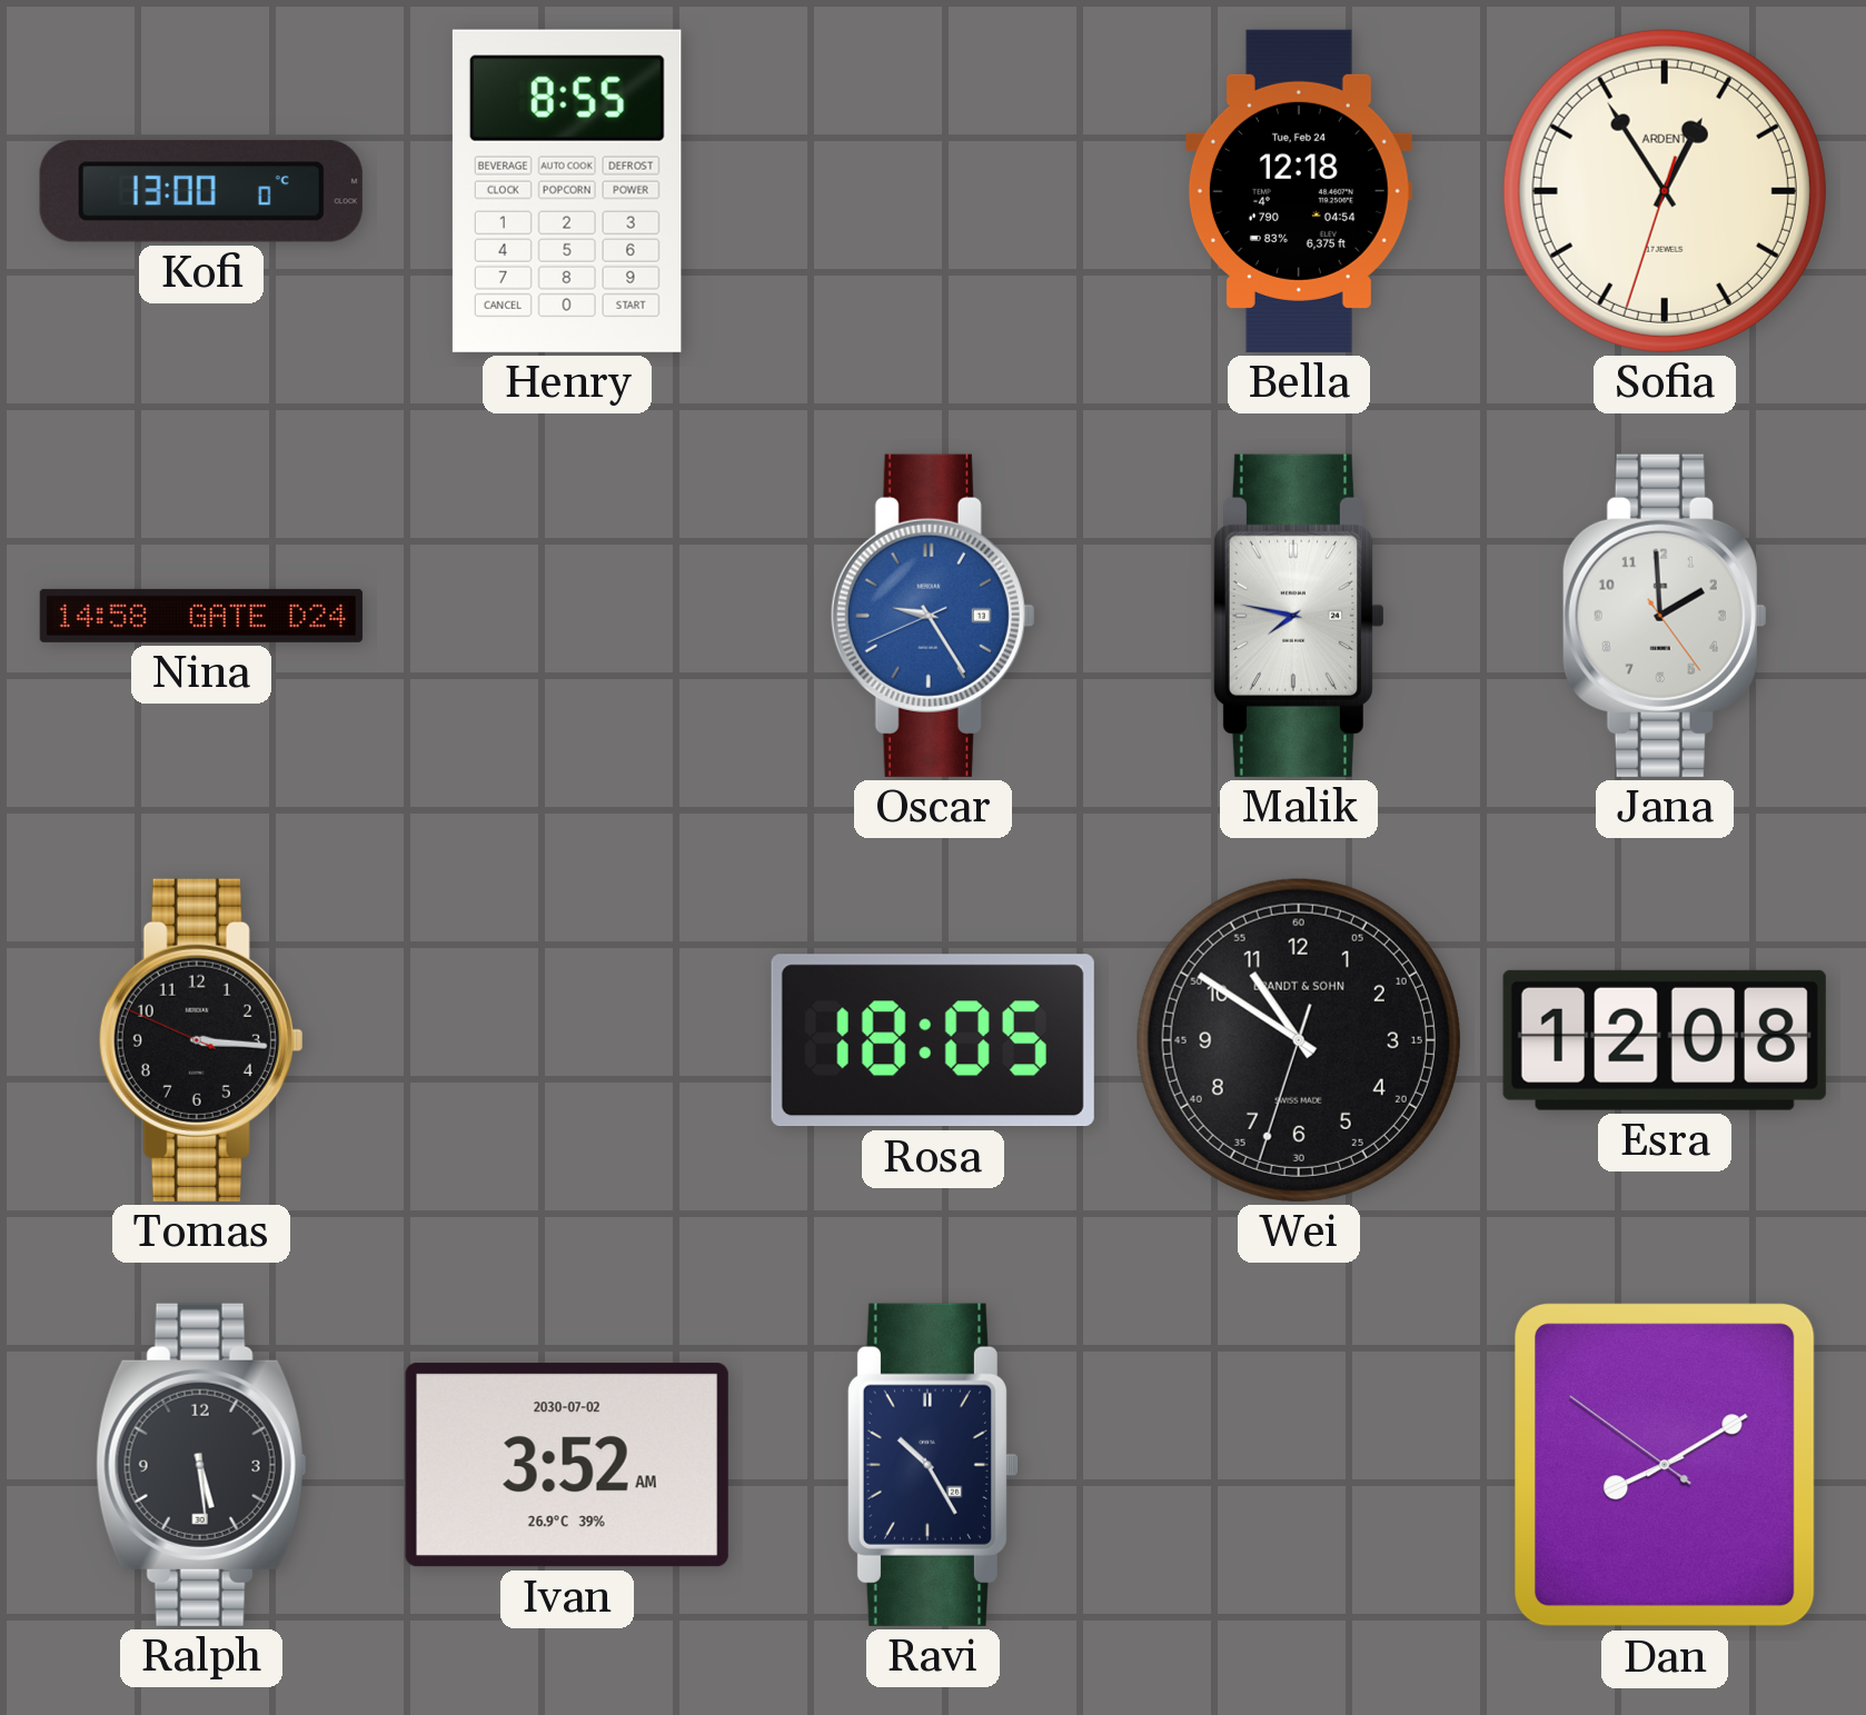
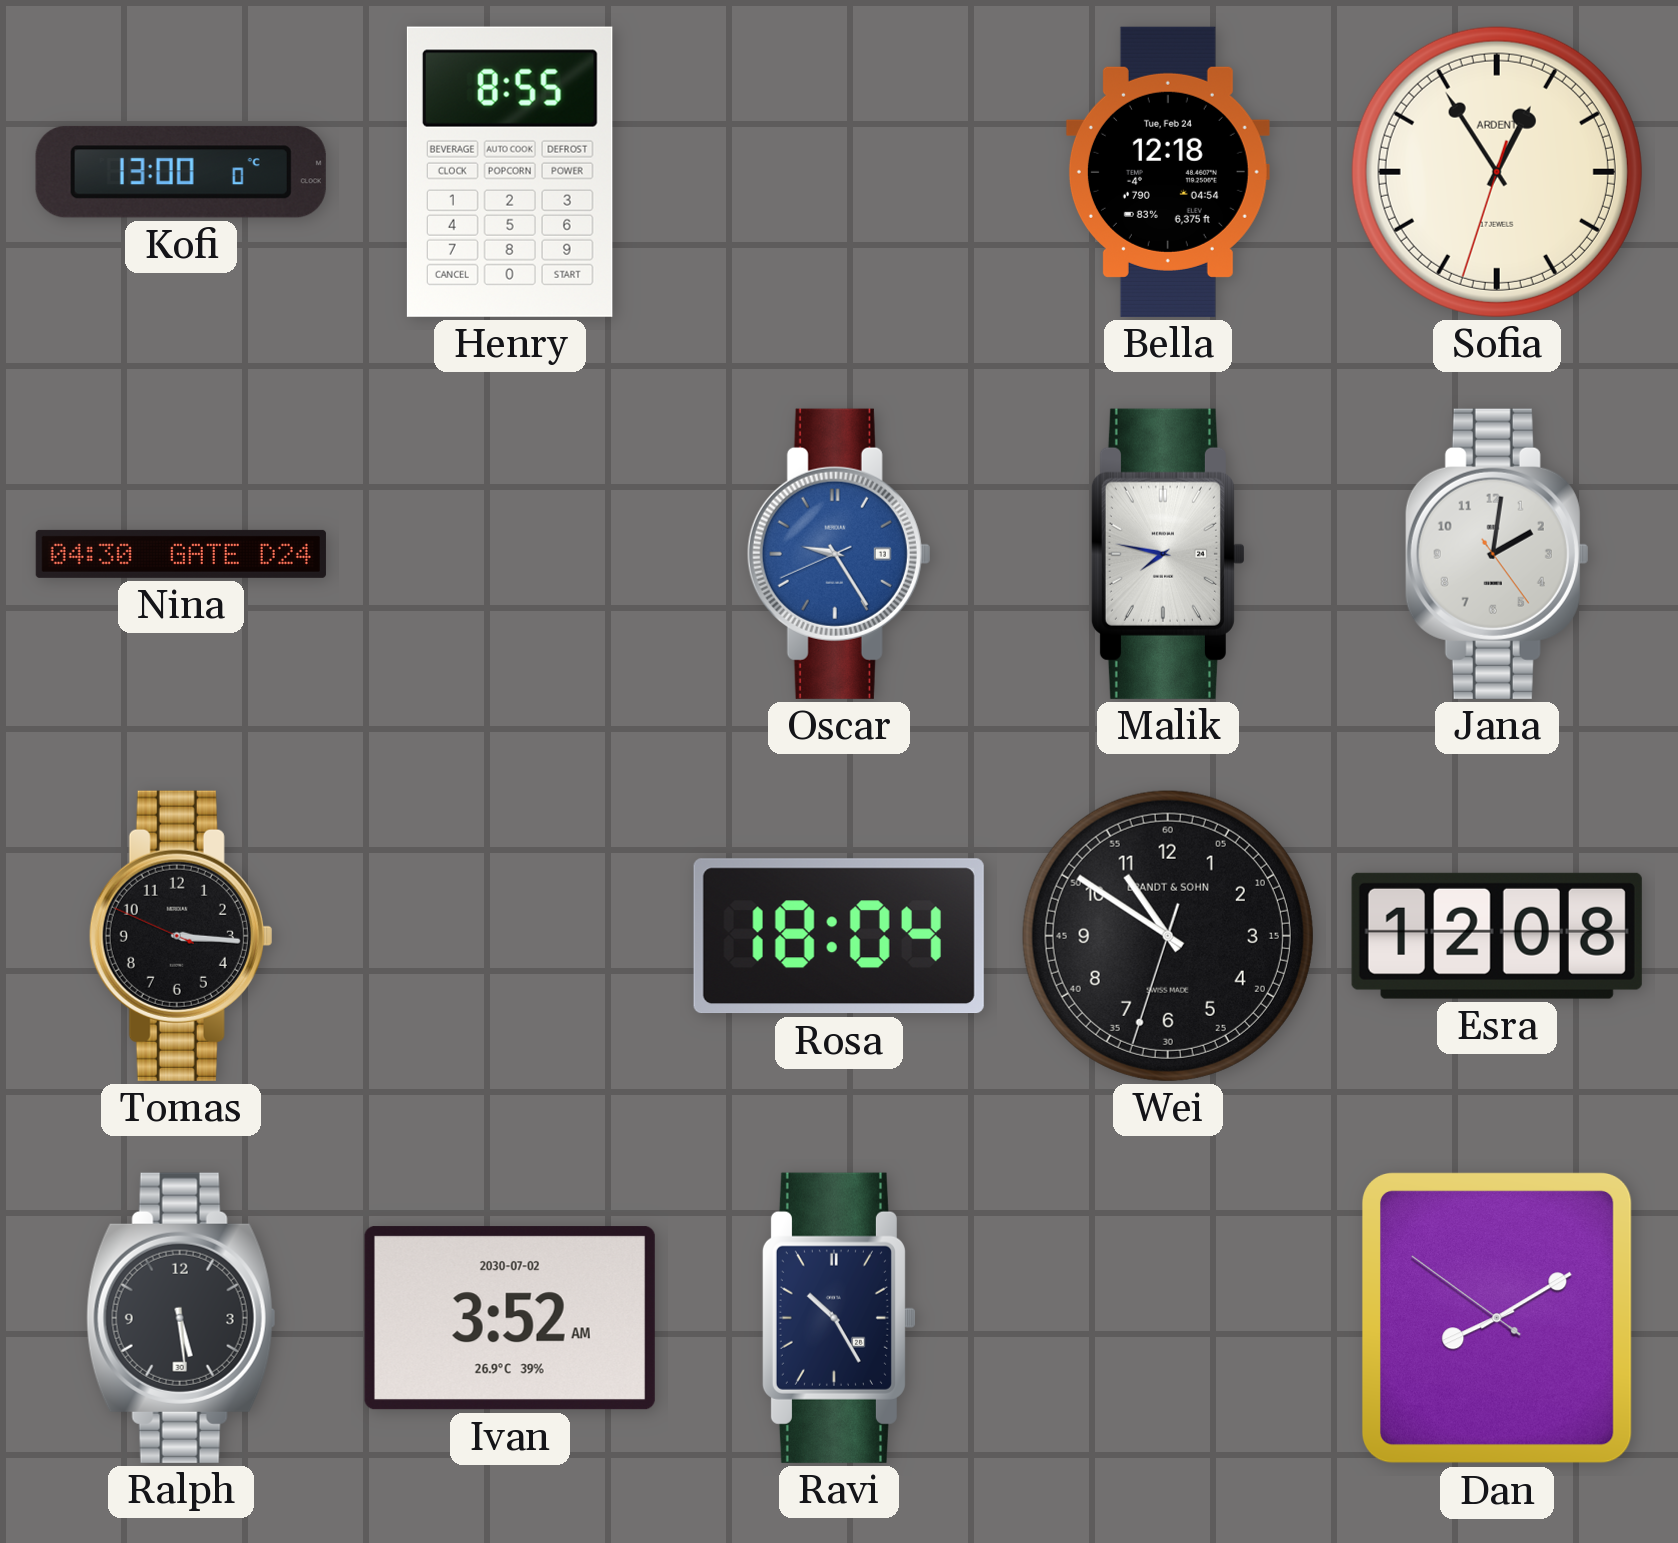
Nina: 14:58 -> 04:30
Jana: 1:59 -> 2:01
Rosa: 18:05 -> 18:04
